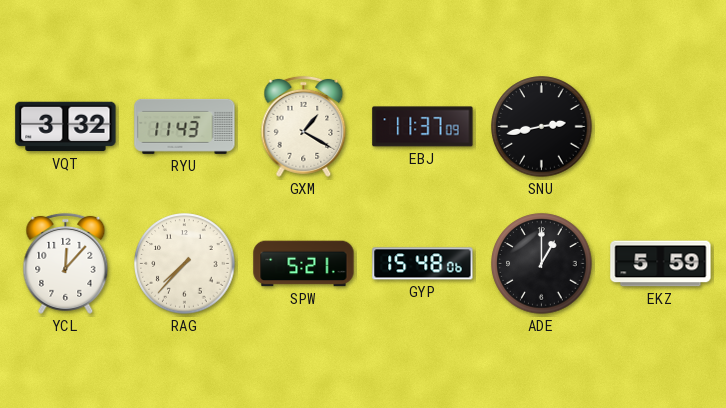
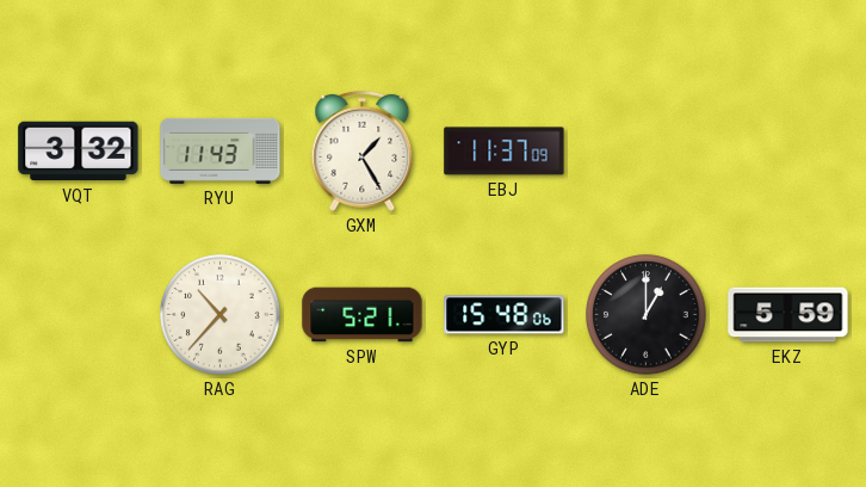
GXM: 1:20 -> 1:25
SNU: 2:43 -> none
YCL: 12:07 -> none
RAG: 7:37 -> 10:37
